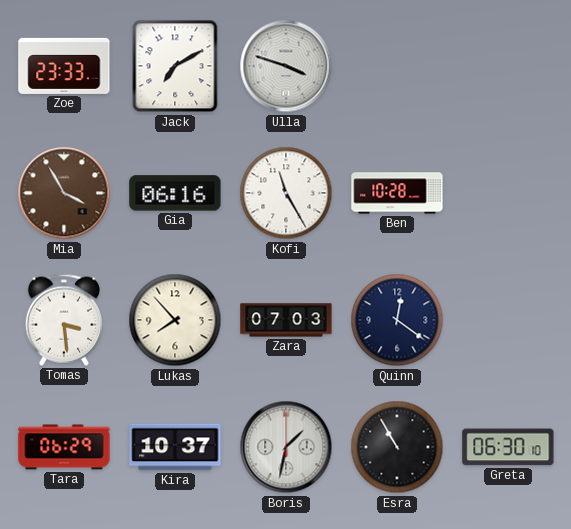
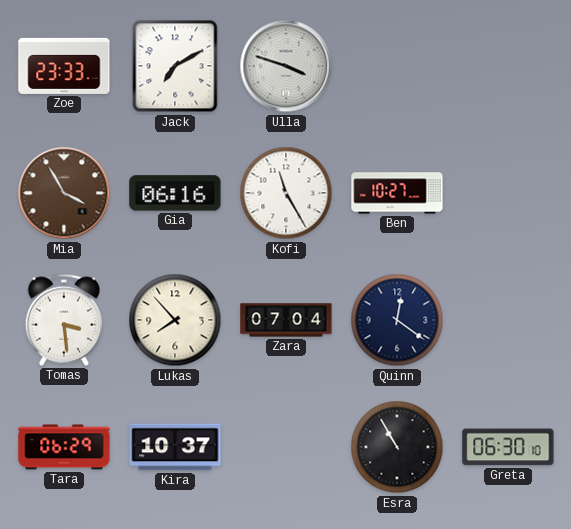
Ben: 10:28 -> 10:27
Zara: 07:03 -> 07:04
Boris: 1:32 -> none
